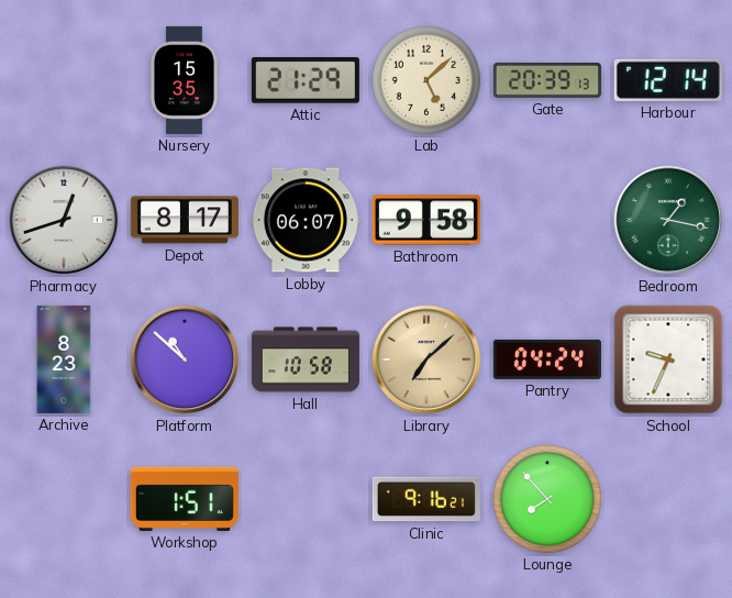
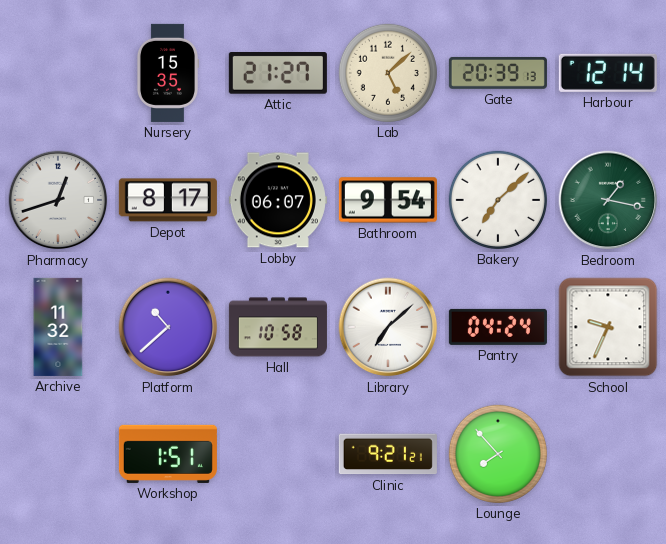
Attic: 21:29 -> 21:27
Bathroom: 9:58 -> 9:54
Bakery: none -> 7:08
Archive: 8:23 -> 11:32
Platform: 10:52 -> 10:38
Library dial: champagne -> white
Clinic: 9:16 -> 9:21
